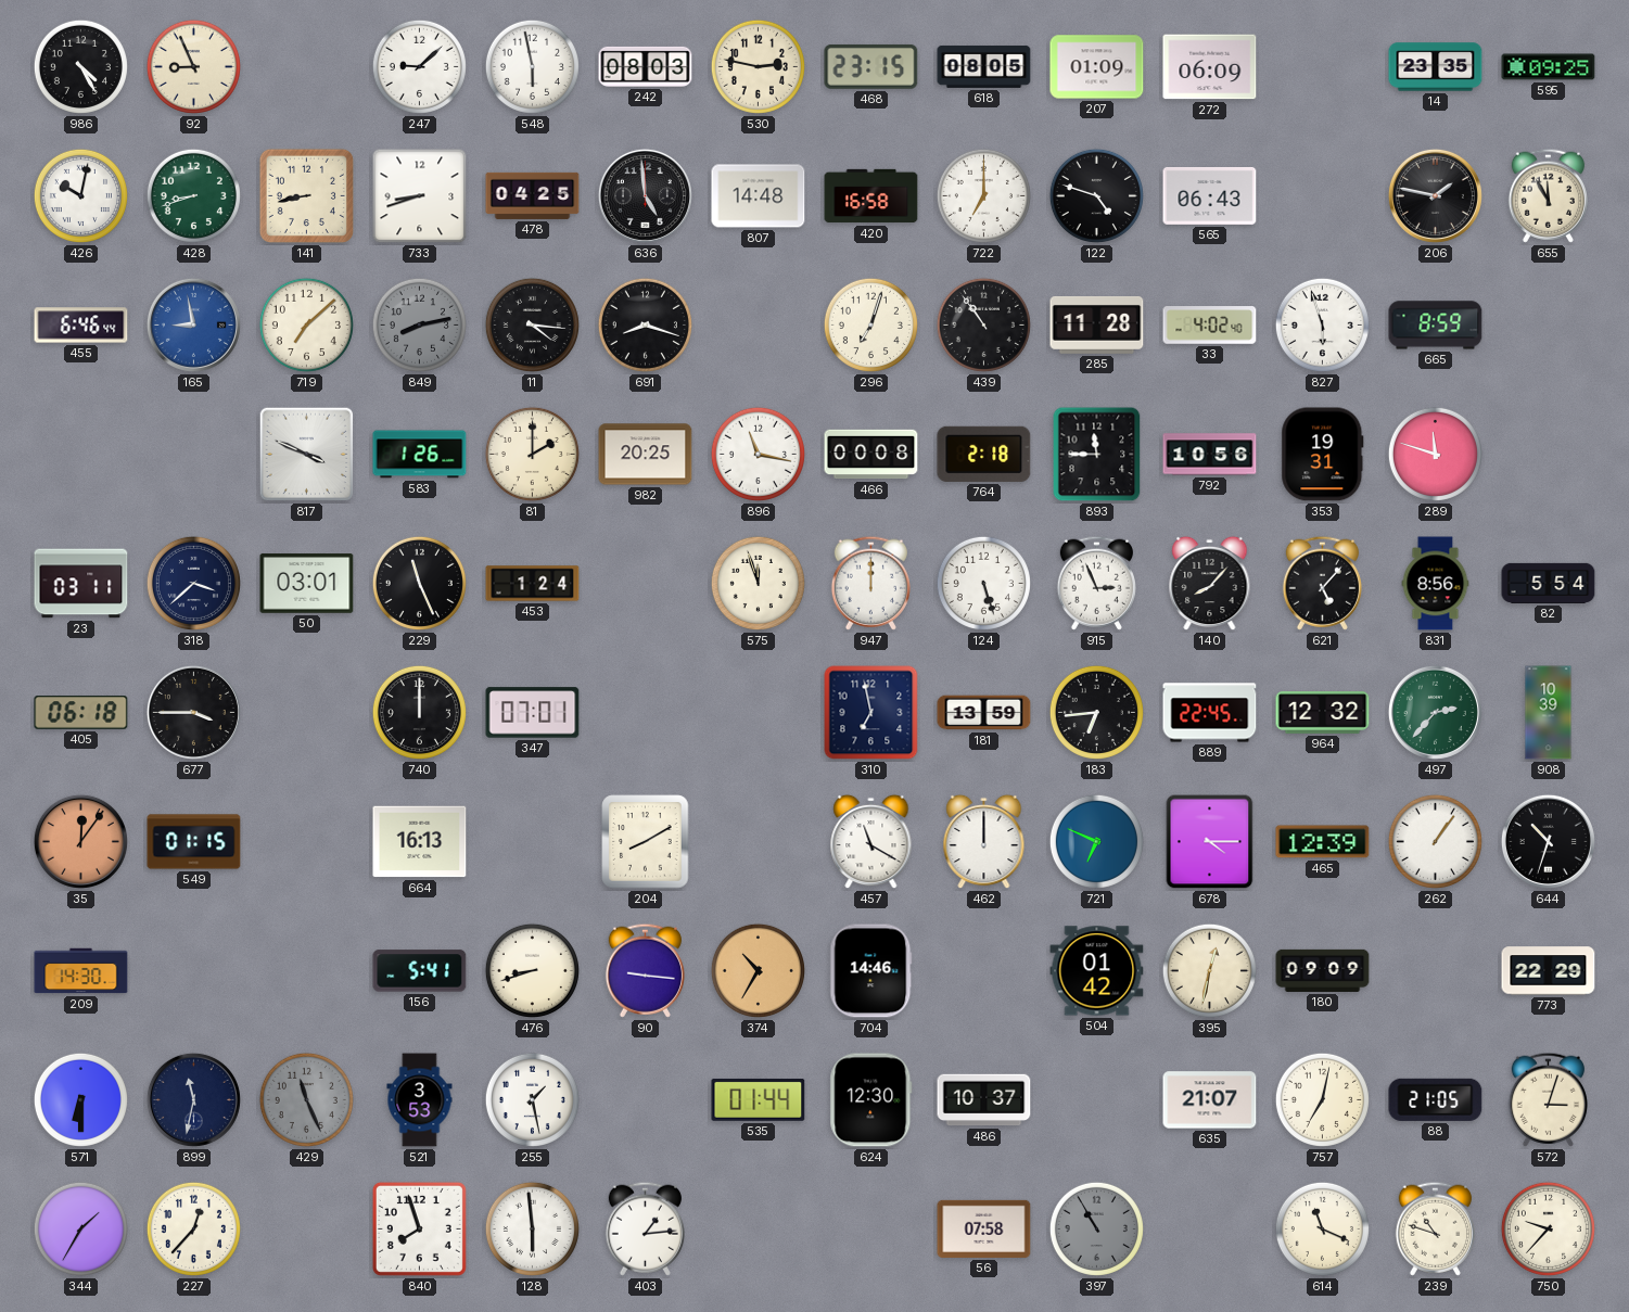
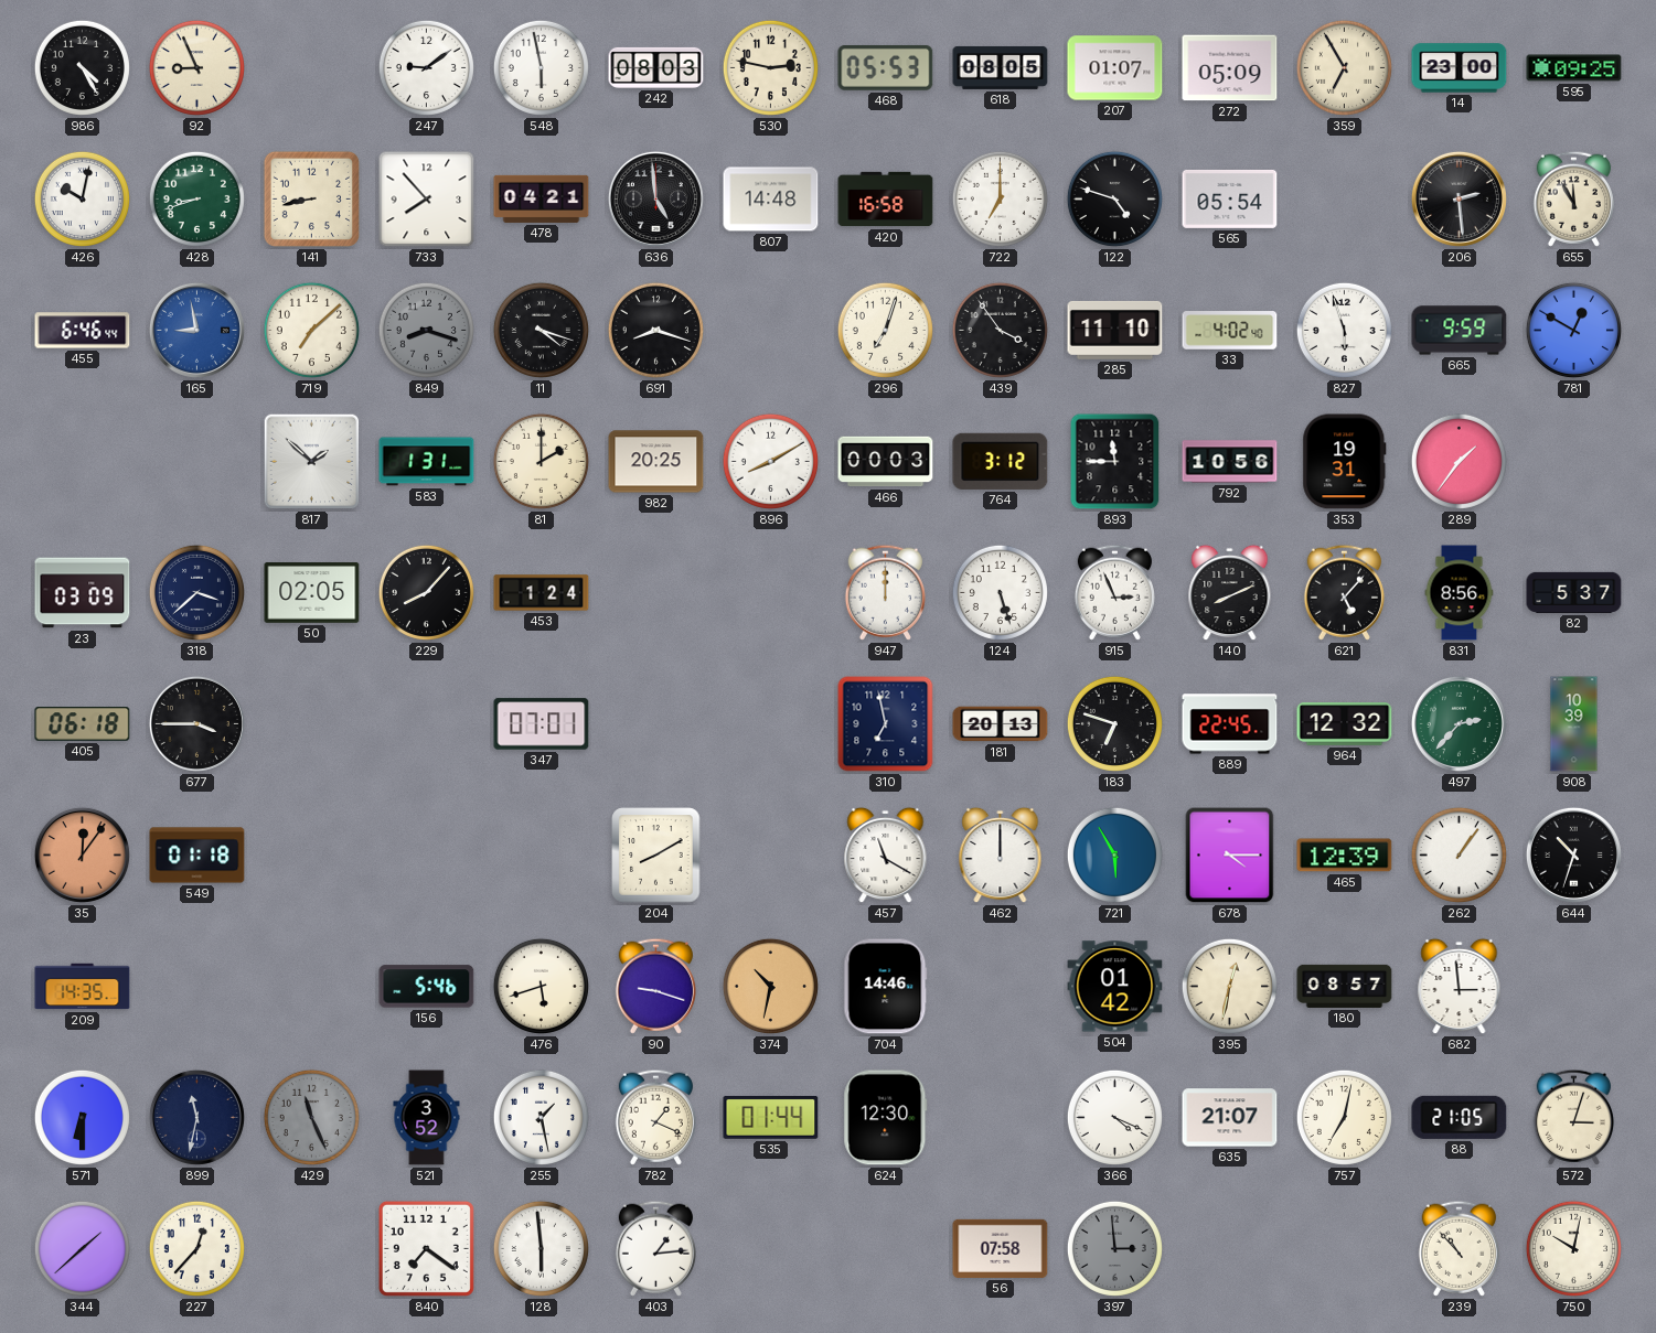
247: 9:08 -> 9:09
468: 23:15 -> 05:53
207: 01:09 -> 01:07
272: 06:09 -> 05:09
359: none -> 6:55
14: 23:35 -> 23:00
733: 8:42 -> 7:53
478: 04:25 -> 04:21
565: 06:43 -> 05:54
206: 1:47 -> 2:29
849: 8:13 -> 8:18
11: 4:16 -> 4:18
439: 10:54 -> 3:54
285: 11:28 -> 11:10
665: 8:59 -> 9:59
781: none -> 12:50
817: 3:49 -> 1:52
583: 1:26 -> 1:31
896: 11:17 -> 8:10
466: 00:08 -> 00:03
764: 2:18 -> 3:12
289: 11:48 -> 1:36
23: 03:11 -> 03:09
50: 03:01 -> 02:05
229: 11:26 -> 8:07
575: 11:57 -> none
140: 8:07 -> 8:11
82: 5:54 -> 5:37
740: 12:00 -> none
181: 13:59 -> 20:13
183: 6:44 -> 6:48
549: 01:15 -> 01:18
664: 16:13 -> none
721: 6:49 -> 5:55
209: 14:30 -> 14:35
156: 5:41 -> 5:46
476: 8:42 -> 5:42
90: 9:16 -> 9:18
374: 10:35 -> 10:32
180: 09:09 -> 08:57
682: none -> 2:59
773: 22:29 -> none
521: 3:53 -> 3:52
782: none -> 1:19
486: 10:37 -> none
366: none -> 4:19
344: 1:35 -> 1:38
840: 7:57 -> 7:21
397: 10:55 -> 2:59
614: 11:19 -> none
239: 10:48 -> 10:53
750: 9:37 -> 10:02
